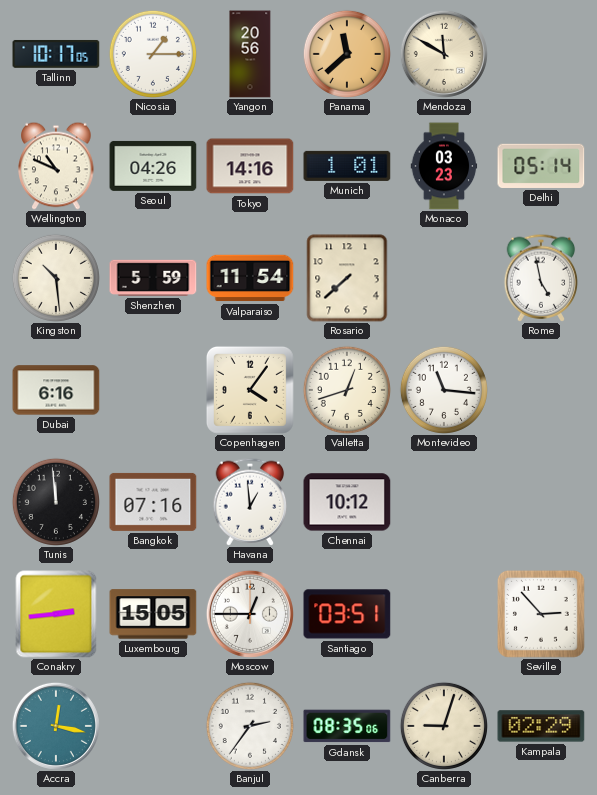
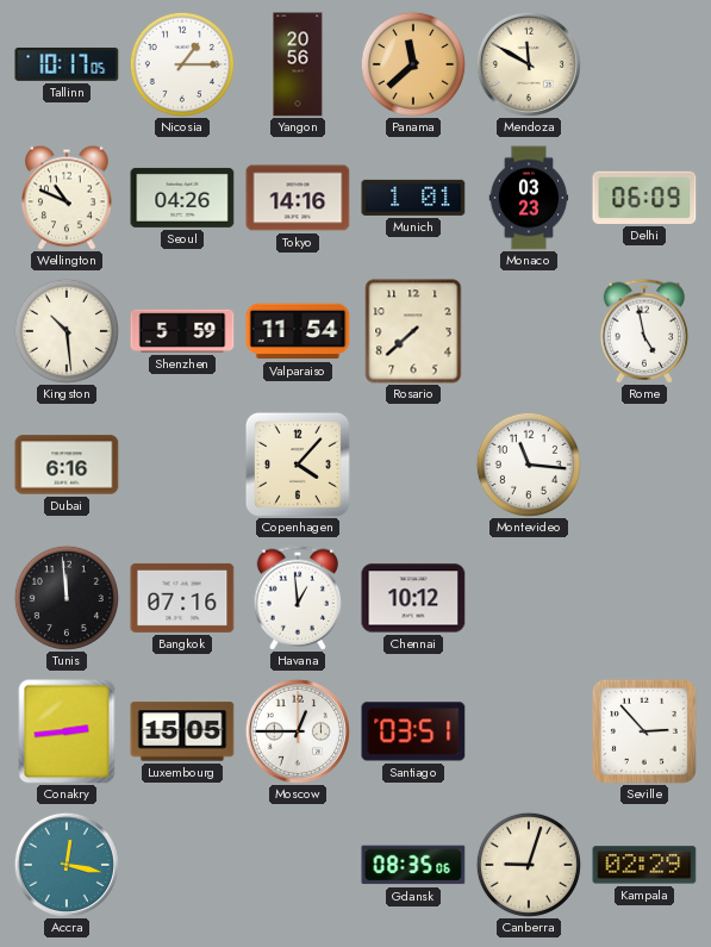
Delhi: 05:14 -> 06:09
Copenhagen: 4:06 -> 4:07
Valletta: 12:42 -> none
Banjul: 2:36 -> none
